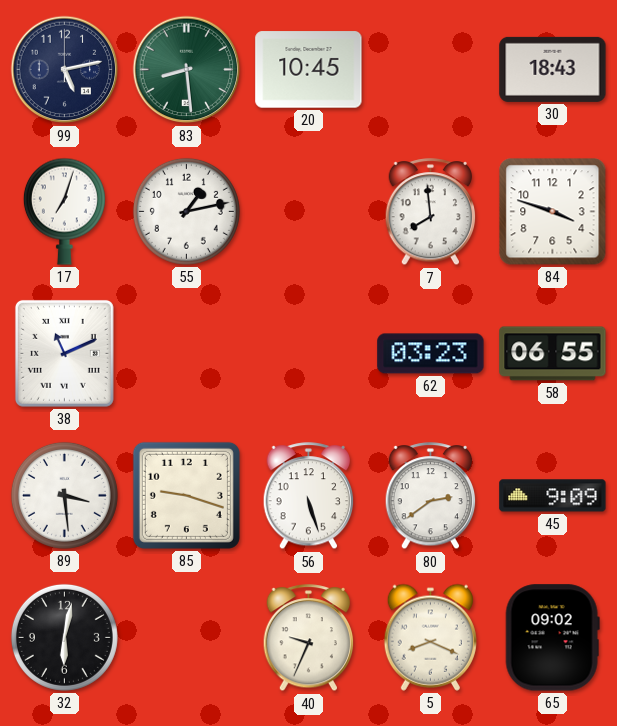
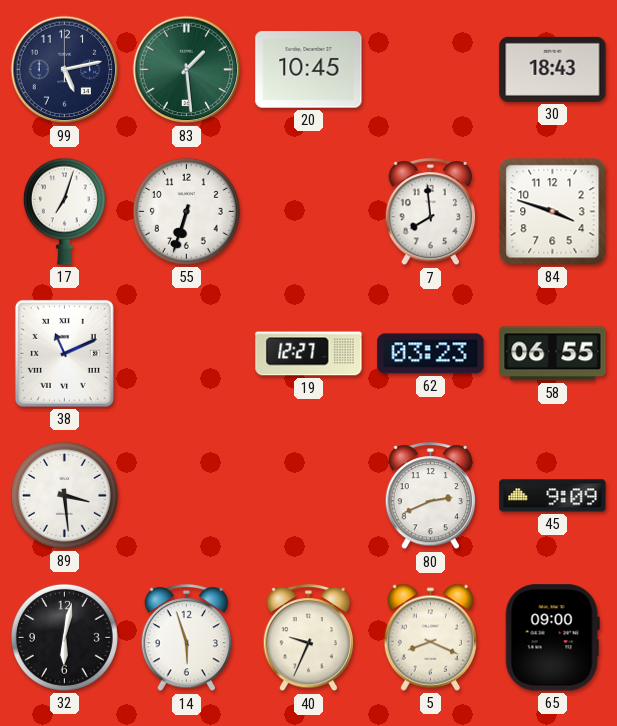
83: 8:29 -> 1:29
55: 1:13 -> 6:33
19: none -> 12:27
85: 9:18 -> none
56: 5:27 -> none
80: 2:39 -> 2:41
14: none -> 5:57
65: 09:02 -> 09:00
